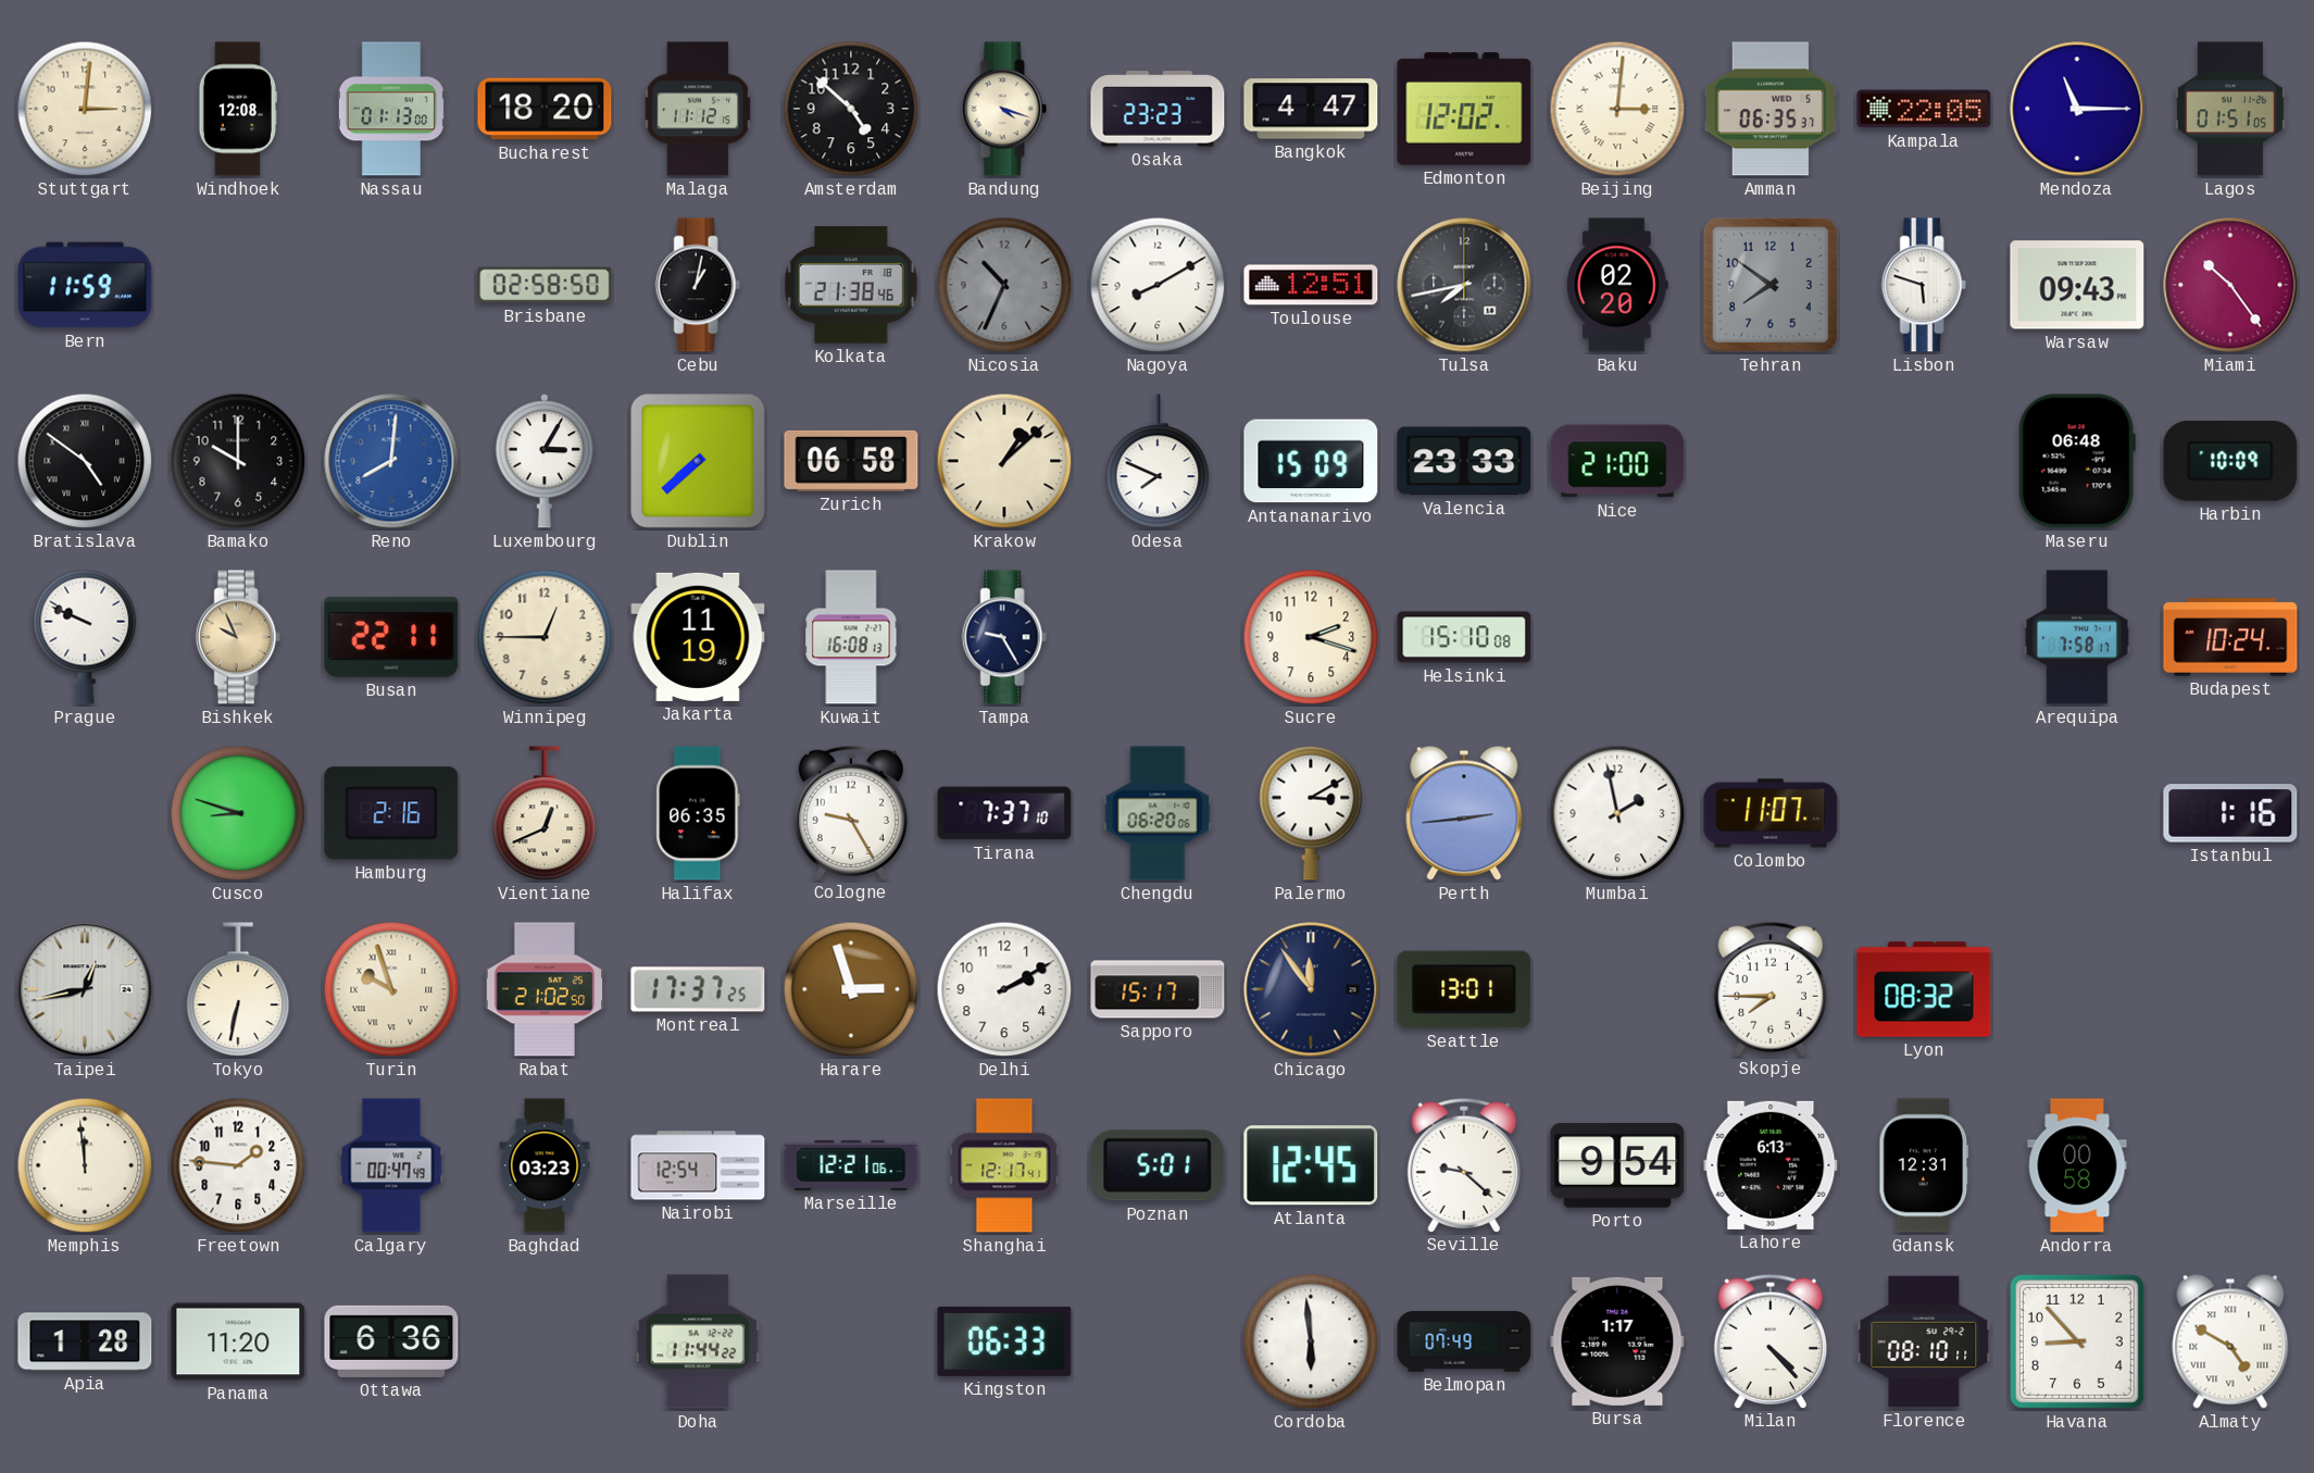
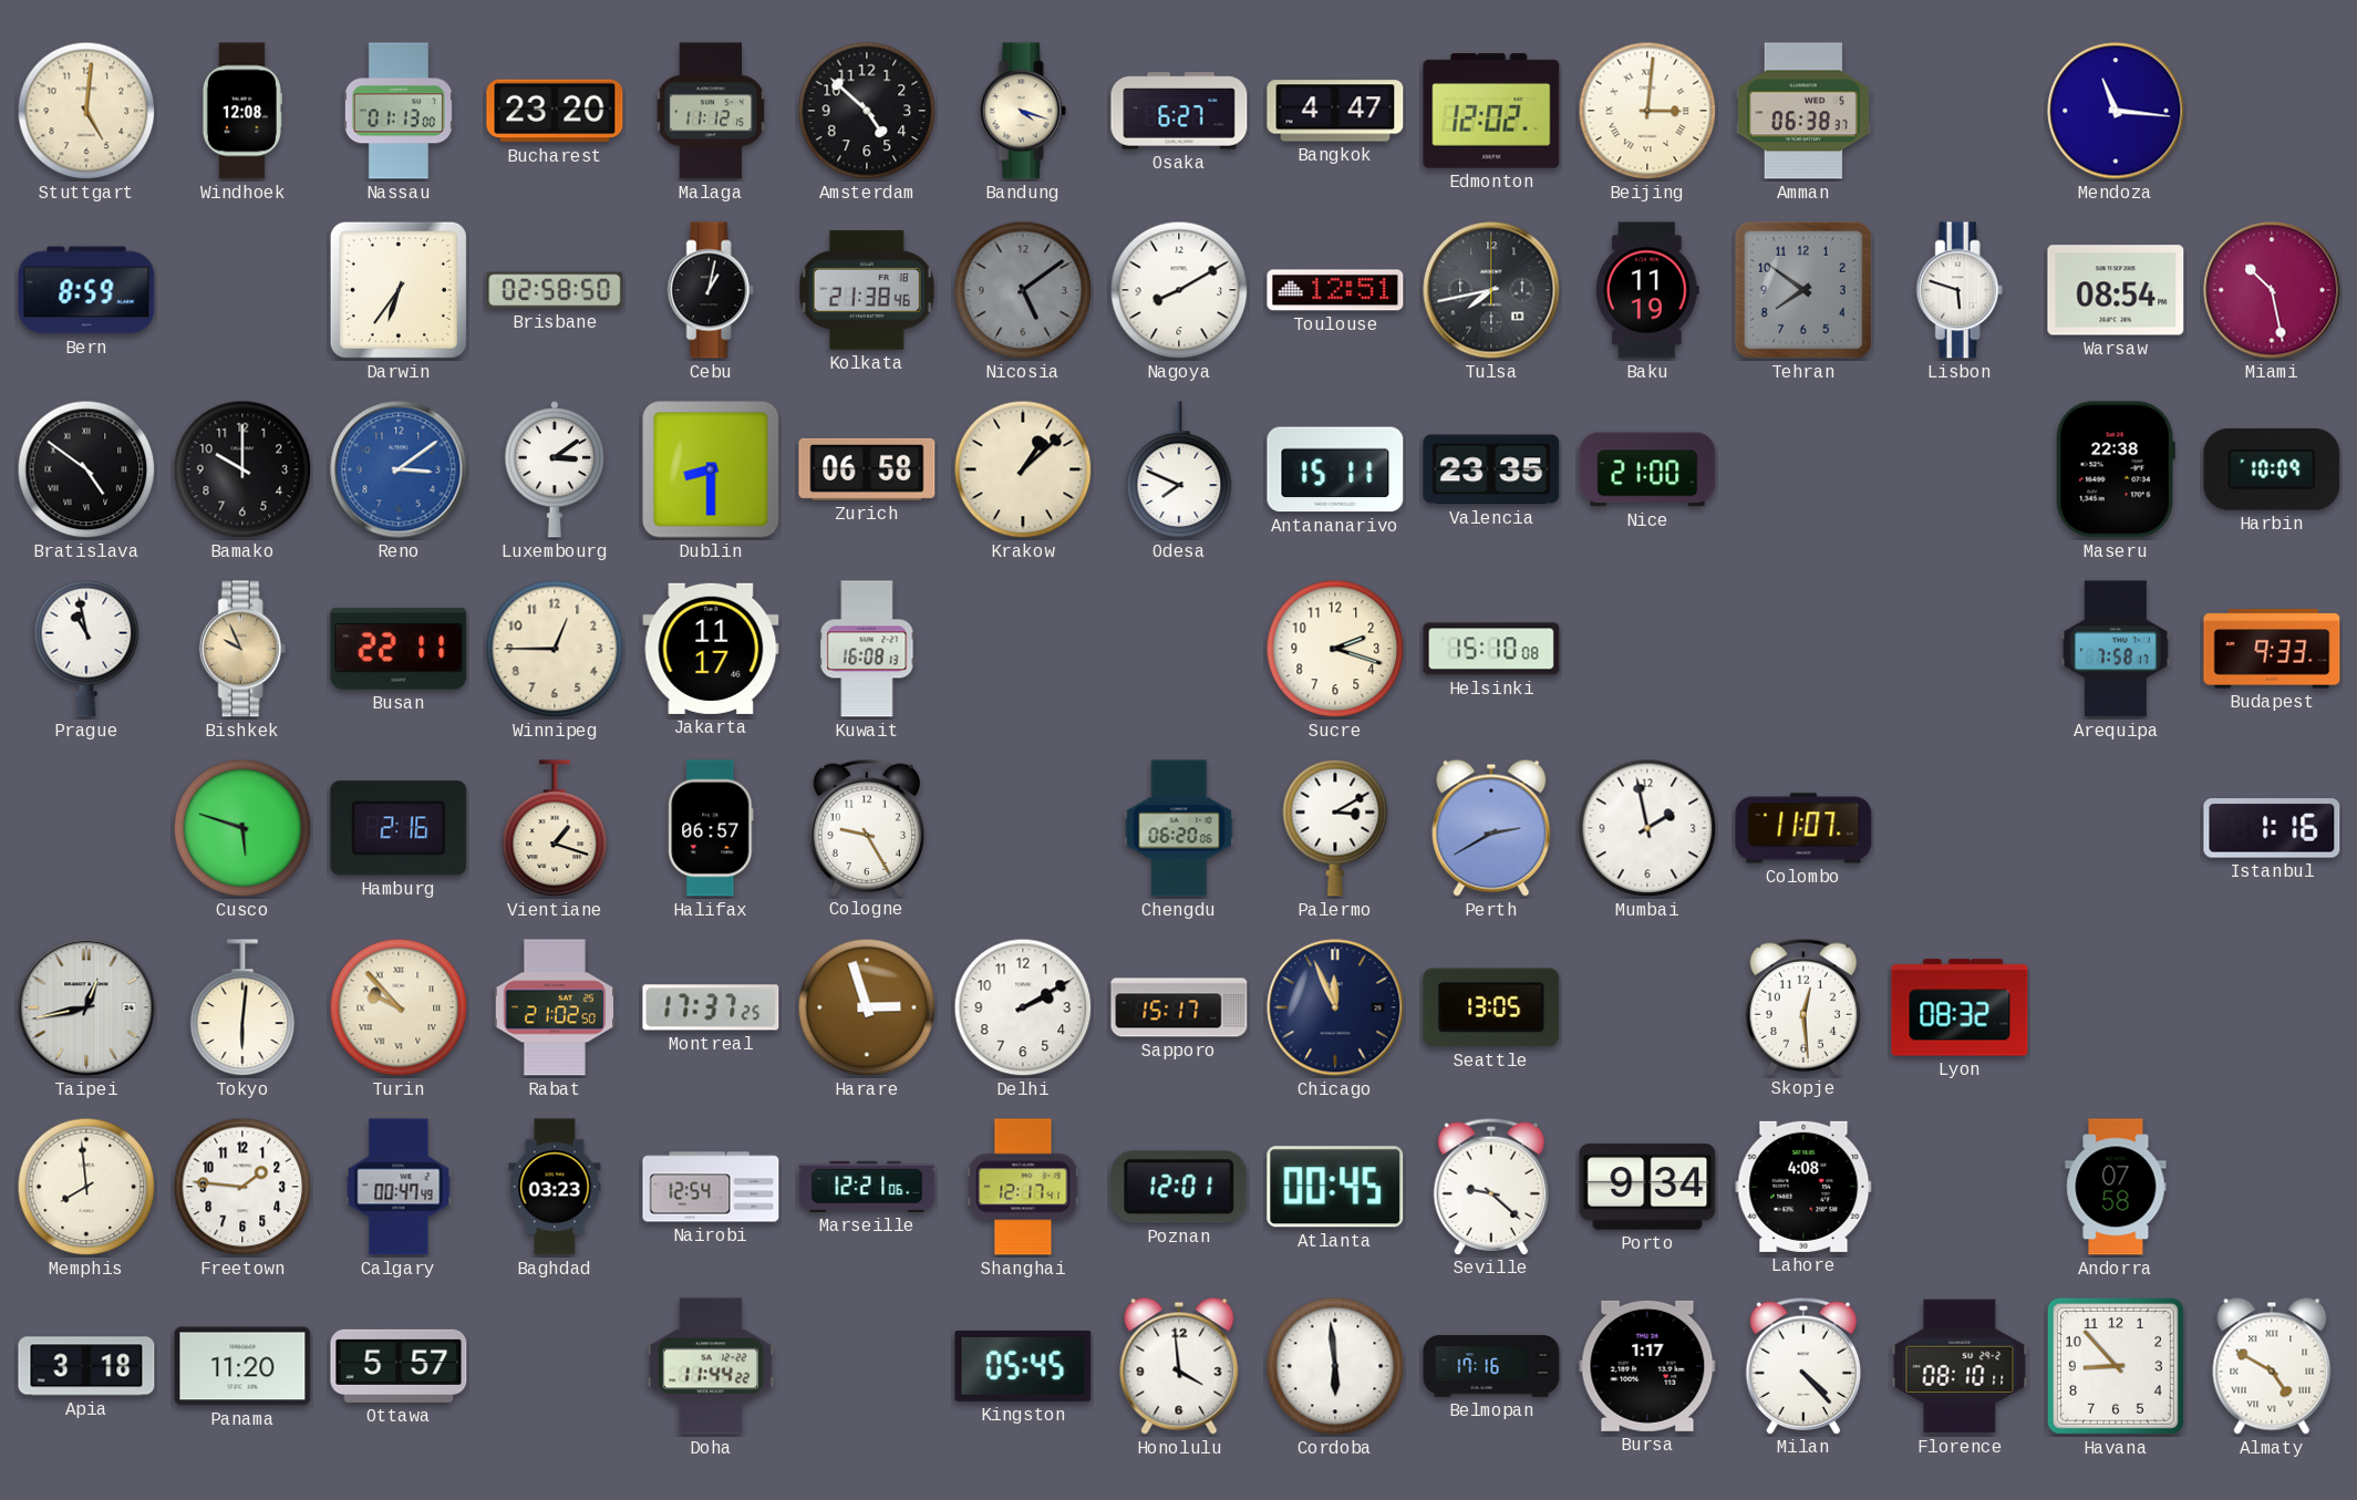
Stuttgart: 3:01 -> 5:01
Bucharest: 18:20 -> 23:20
Osaka: 23:23 -> 6:27
Amman: 06:35 -> 06:38
Kampala: 22:05 -> none
Mendoza: 11:15 -> 11:16
Lagos: 01:51 -> none
Bern: 11:59 -> 8:59
Darwin: none -> 6:36
Nicosia: 10:34 -> 5:09
Baku: 02:20 -> 11:19
Warsaw: 09:43 -> 08:54
Miami: 10:24 -> 10:28
Reno: 8:01 -> 3:09
Luxembourg: 3:05 -> 3:09
Dublin: 7:38 -> 8:30
Antananarivo: 15:09 -> 15:11
Valencia: 23:33 -> 23:35
Maseru: 06:48 -> 22:38
Prague: 9:49 -> 10:58
Jakarta: 11:19 -> 11:17
Tampa: 9:25 -> none
Budapest: 10:24 -> 9:33
Cusco: 8:48 -> 5:48
Vientiane: 12:41 -> 1:18
Halifax: 06:35 -> 06:57
Tirana: 7:37 -> none
Perth: 2:44 -> 2:40
Tokyo: 6:32 -> 6:01
Turin: 9:57 -> 9:53
Chicago: 11:54 -> 11:56
Seattle: 13:01 -> 13:05
Skopje: 7:45 -> 12:29
Memphis: 11:59 -> 7:59
Poznan: 5:01 -> 12:01
Atlanta: 12:45 -> 00:45
Porto: 9:54 -> 9:34
Lahore: 6:13 -> 4:08
Gdansk: 12:31 -> none
Andorra: 00:58 -> 07:58
Apia: 1:28 -> 3:18
Ottawa: 6:36 -> 5:57
Kingston: 06:33 -> 05:45
Honolulu: none -> 3:59
Belmopan: 07:49 -> 17:16
